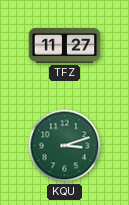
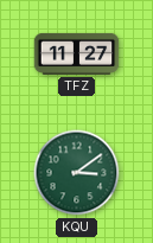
KQU: 3:12 -> 3:09
